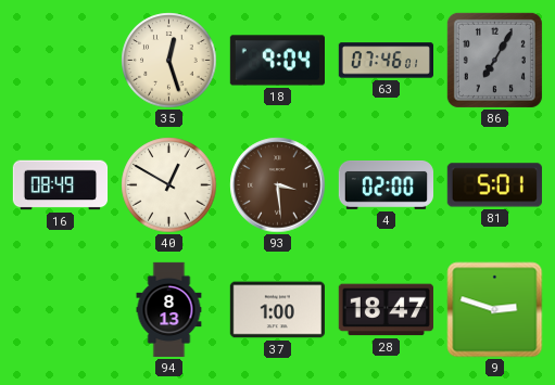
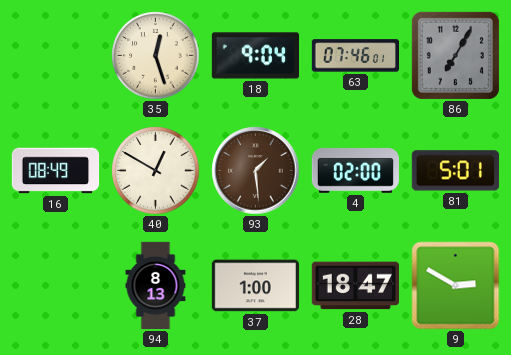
93: 3:29 -> 1:29
9: 2:48 -> 2:50
